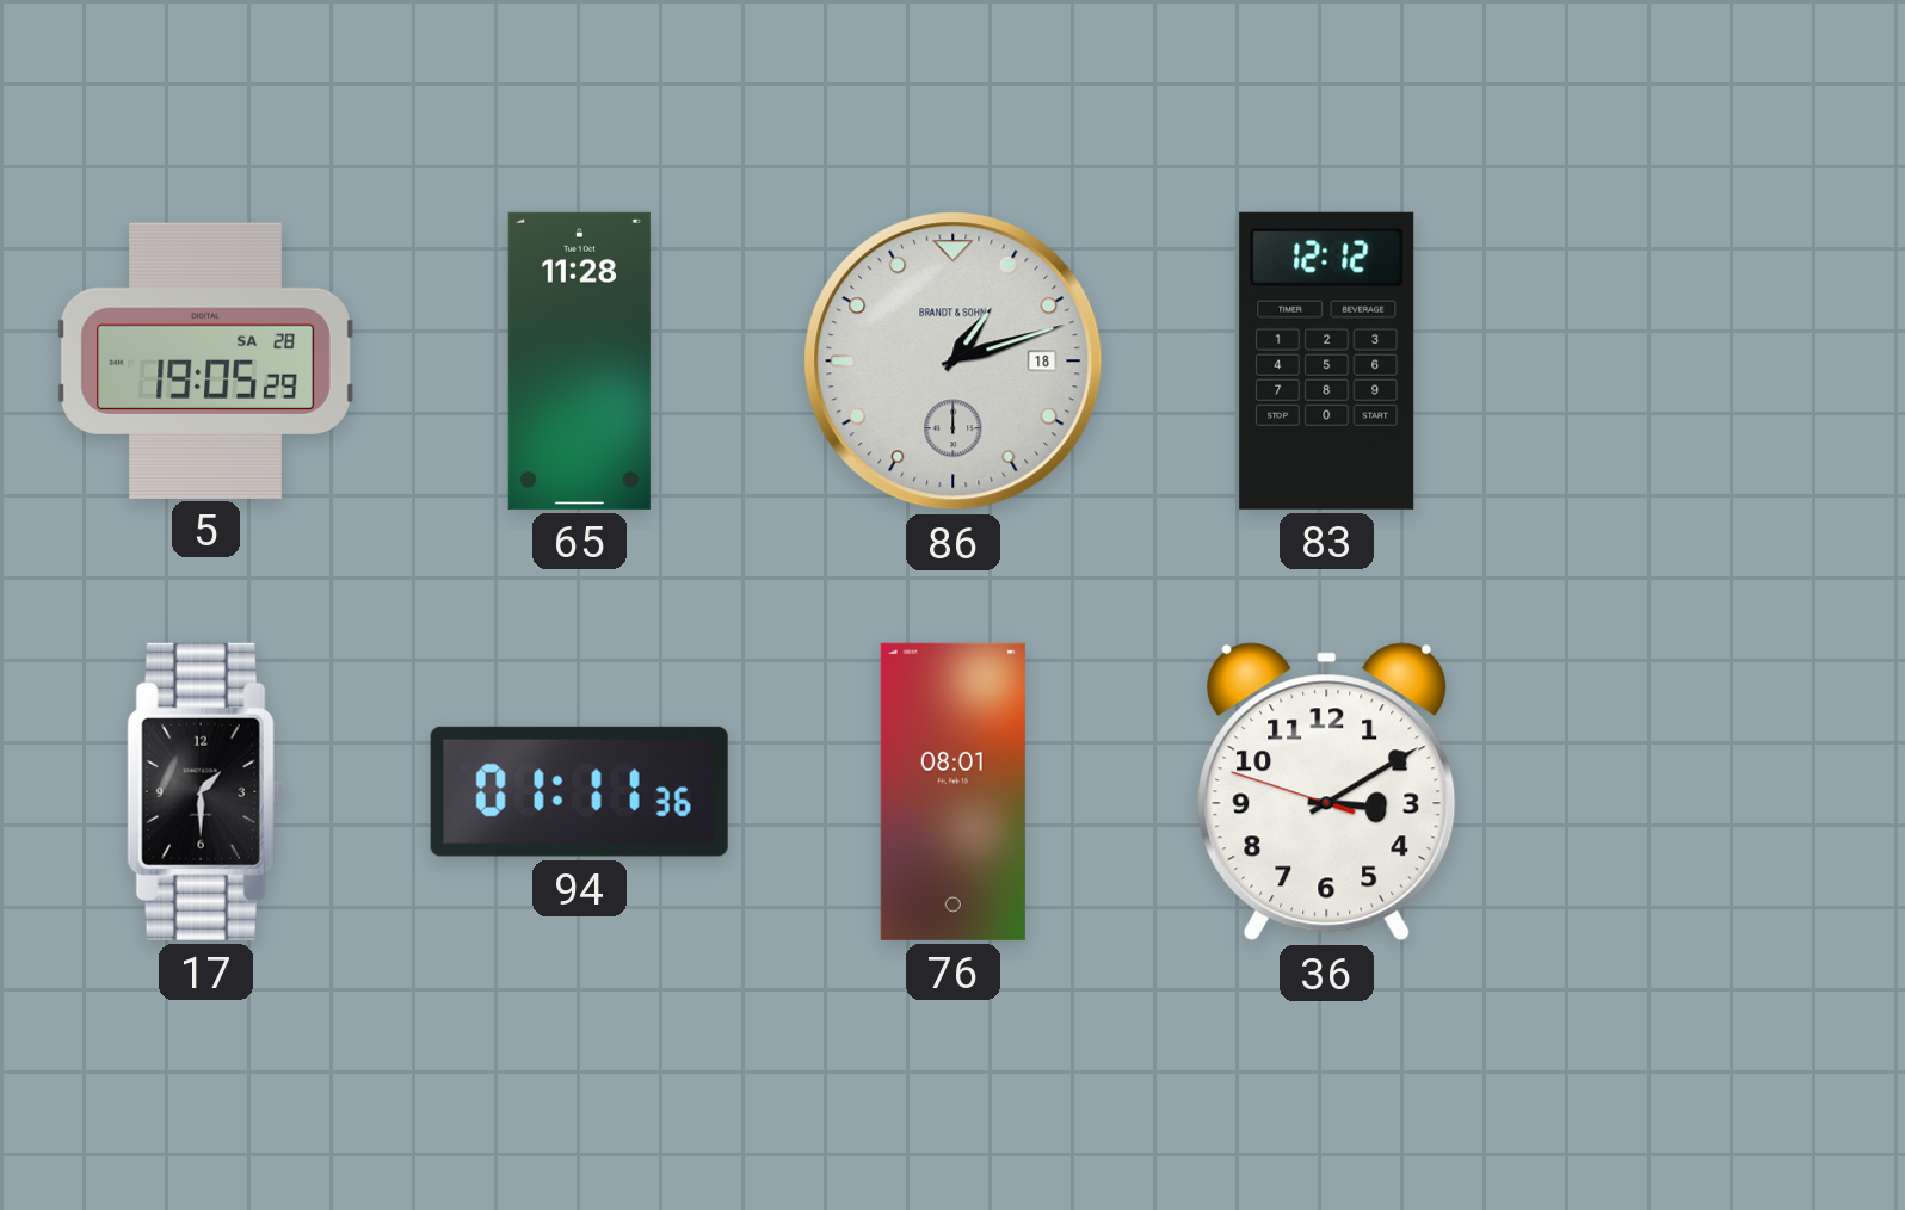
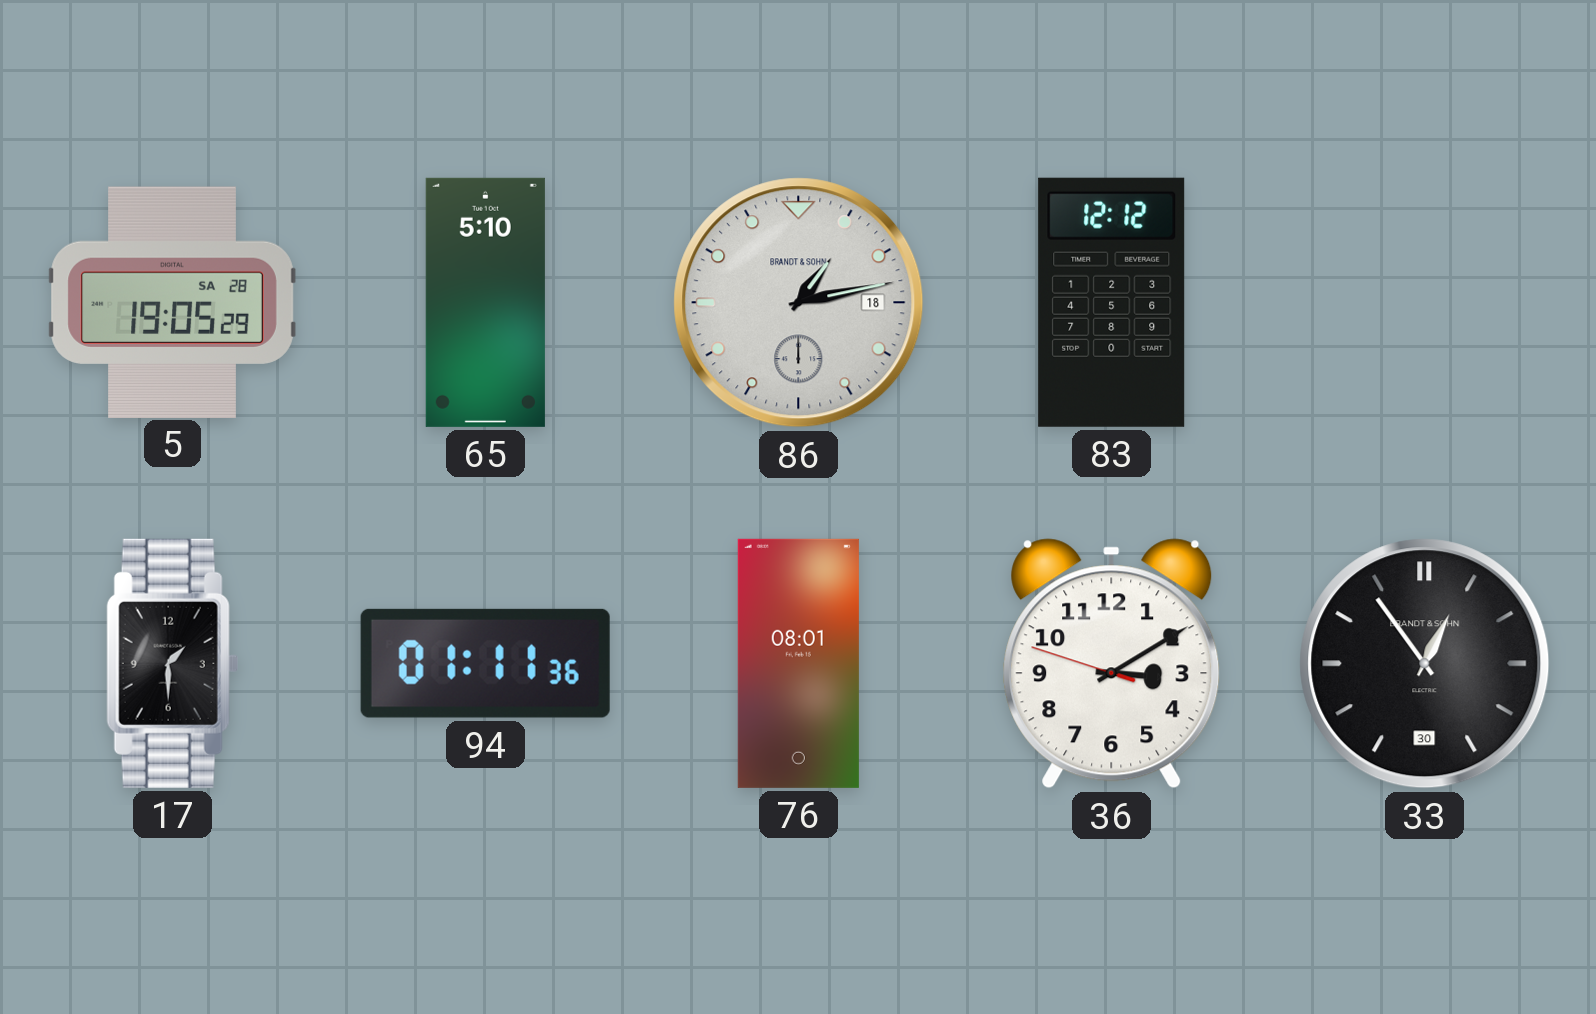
65: 11:28 -> 5:10
86: 1:12 -> 1:13
33: none -> 12:54
